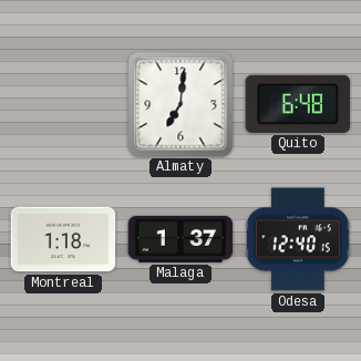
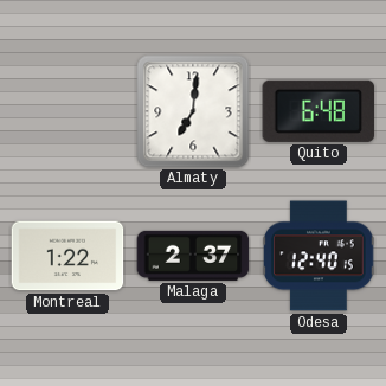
Montreal: 1:18 -> 1:22
Malaga: 1:37 -> 2:37
